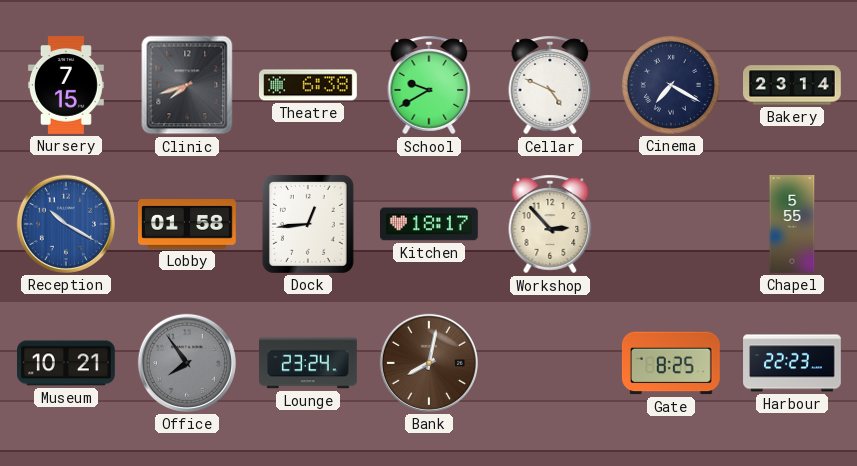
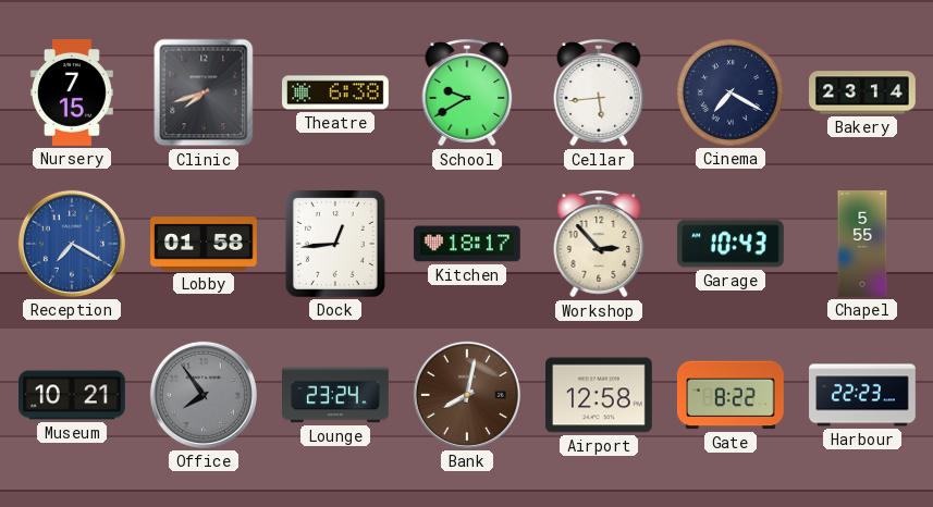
Cellar: 4:49 -> 5:44
Reception: 10:20 -> 7:20
Garage: none -> 10:43
Airport: none -> 12:58
Gate: 8:25 -> 8:22
